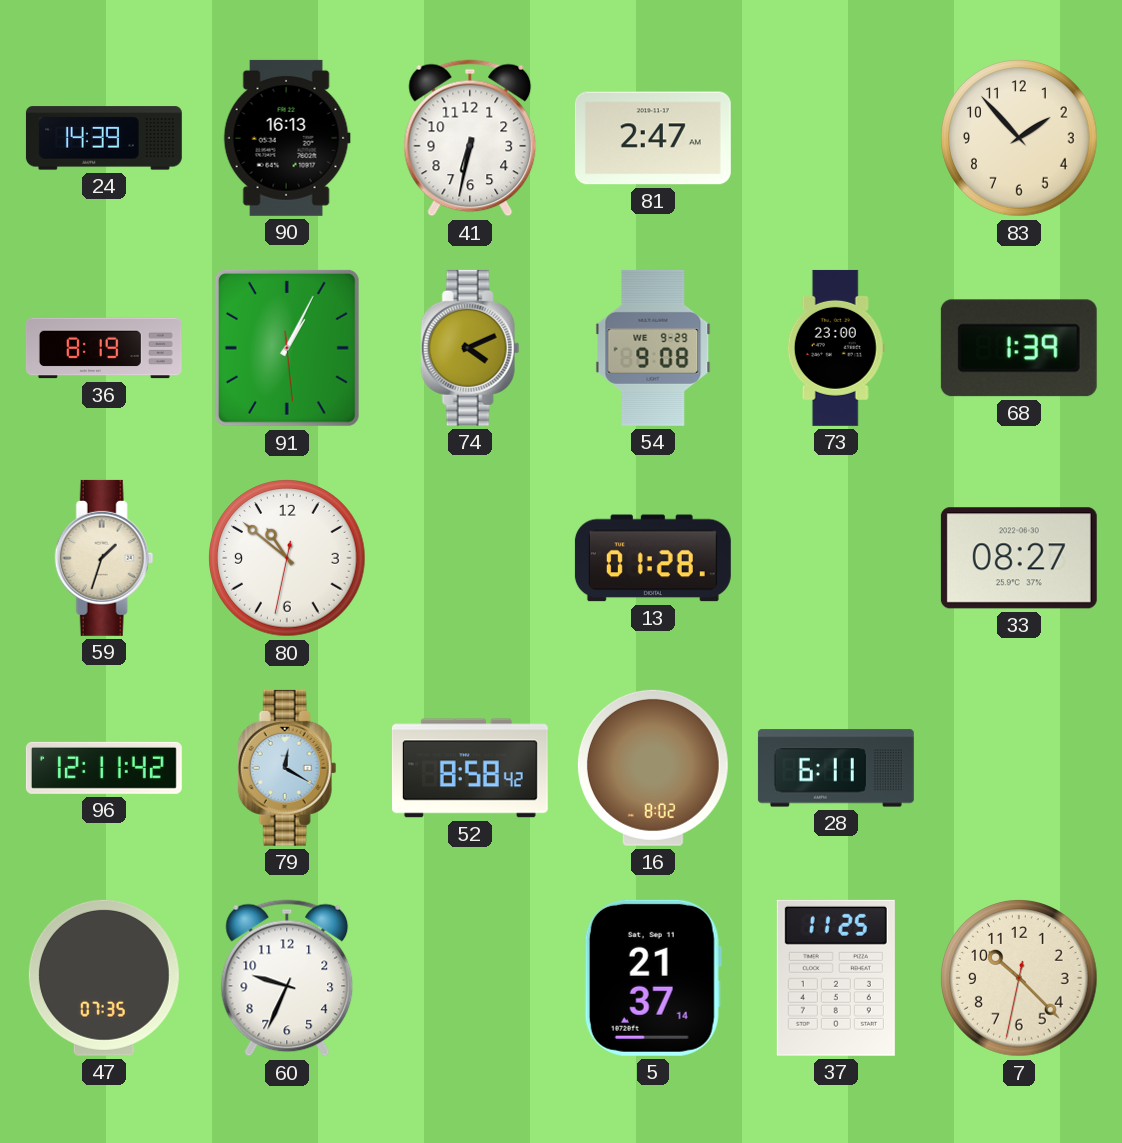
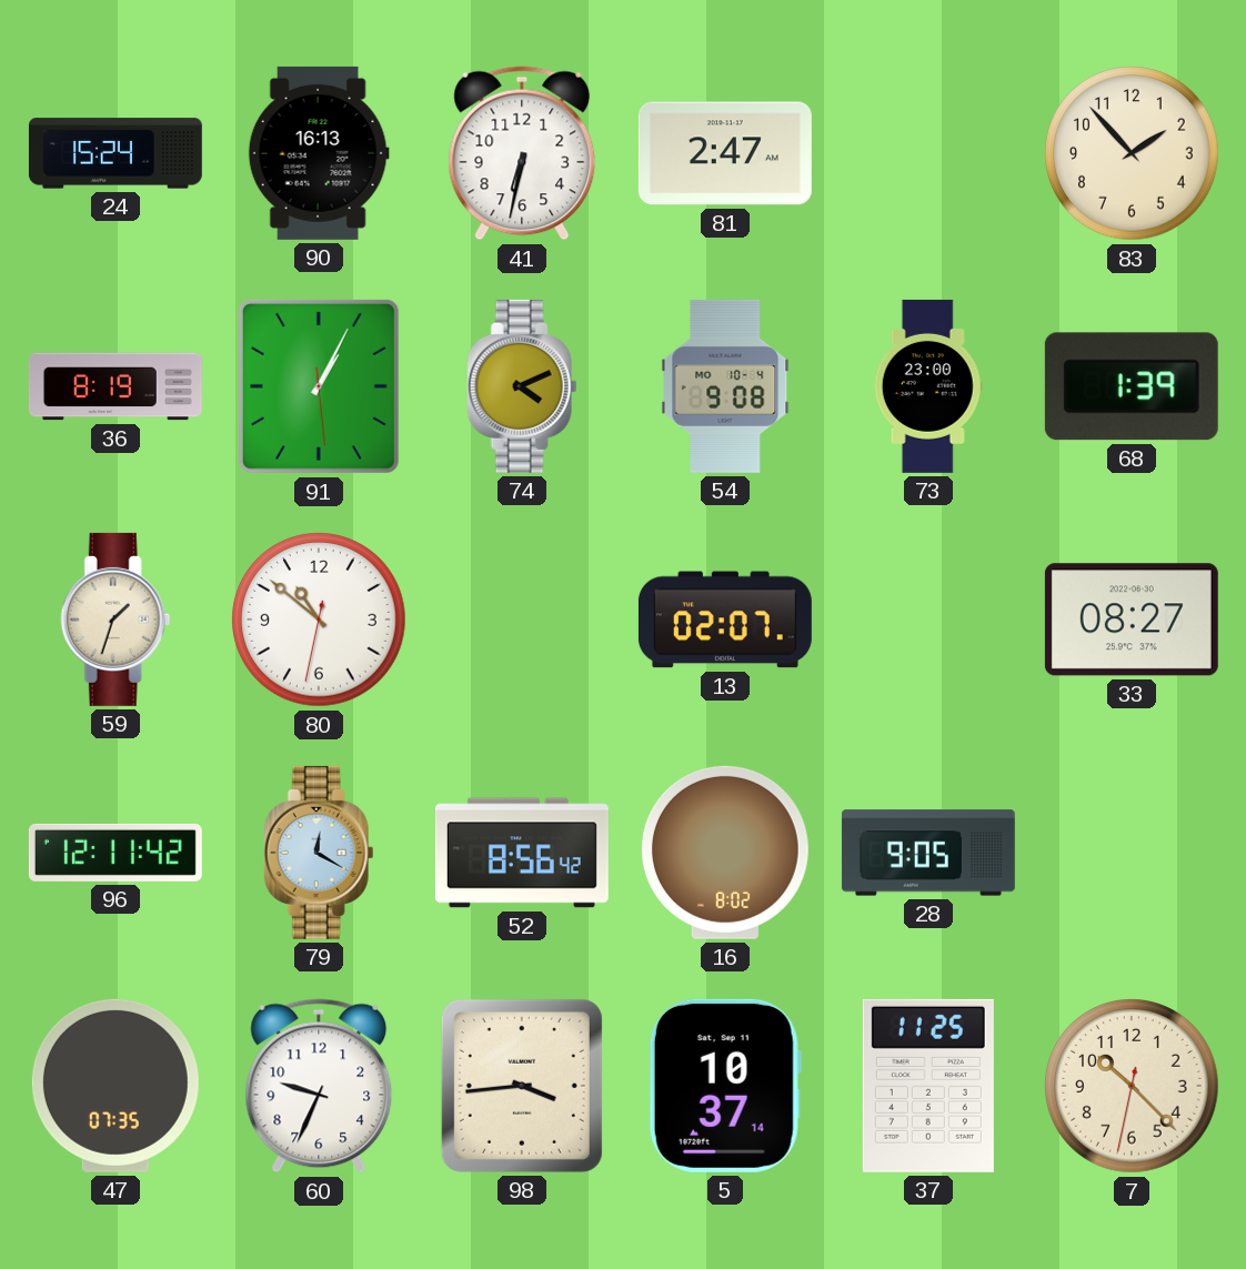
24: 14:39 -> 15:24
54 date: WE 9-29 -> MO 10-4
13: 01:28 -> 02:07
52: 8:58 -> 8:56
28: 6:11 -> 9:05
98: none -> 3:44
5: 21:37 -> 10:37
